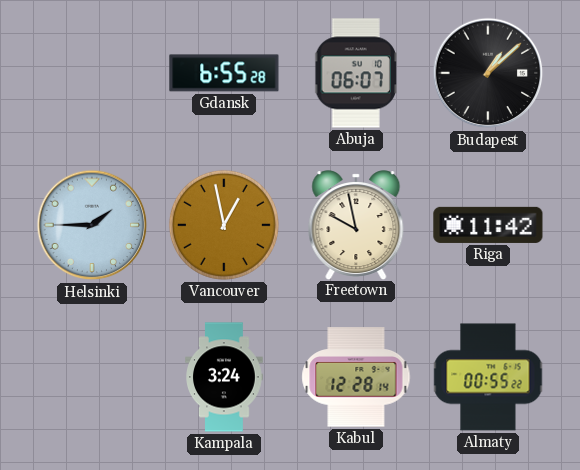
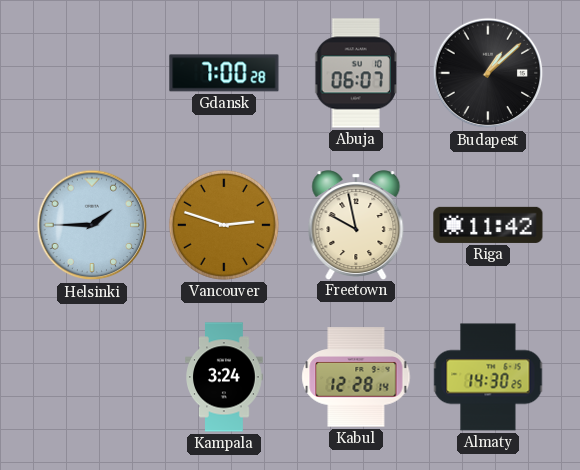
Gdansk: 6:55 -> 7:00
Vancouver: 12:58 -> 2:48
Almaty: 00:55 -> 14:30
